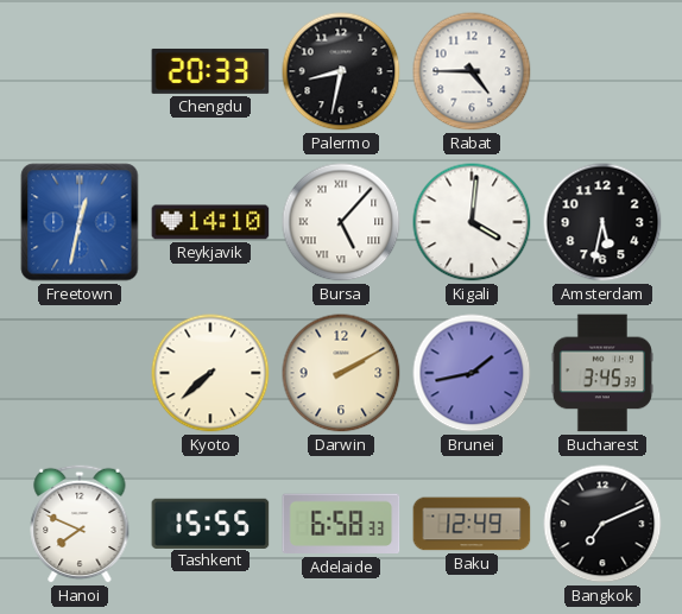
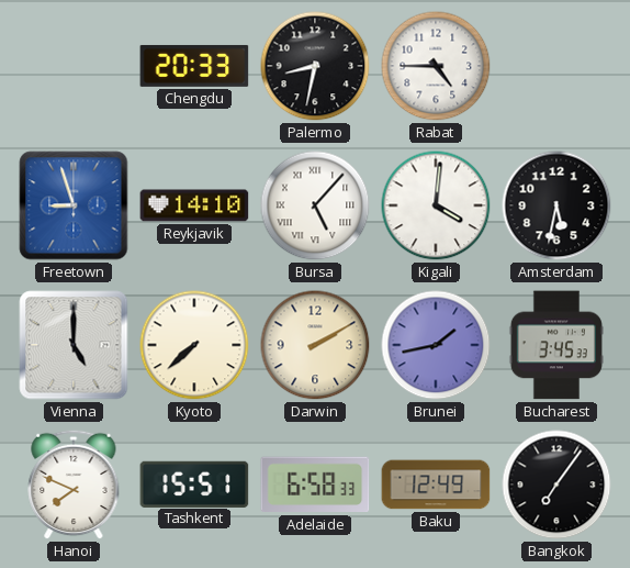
Freetown: 12:32 -> 8:57
Vienna: none -> 5:00
Tashkent: 15:55 -> 15:51
Bangkok: 7:11 -> 7:06
